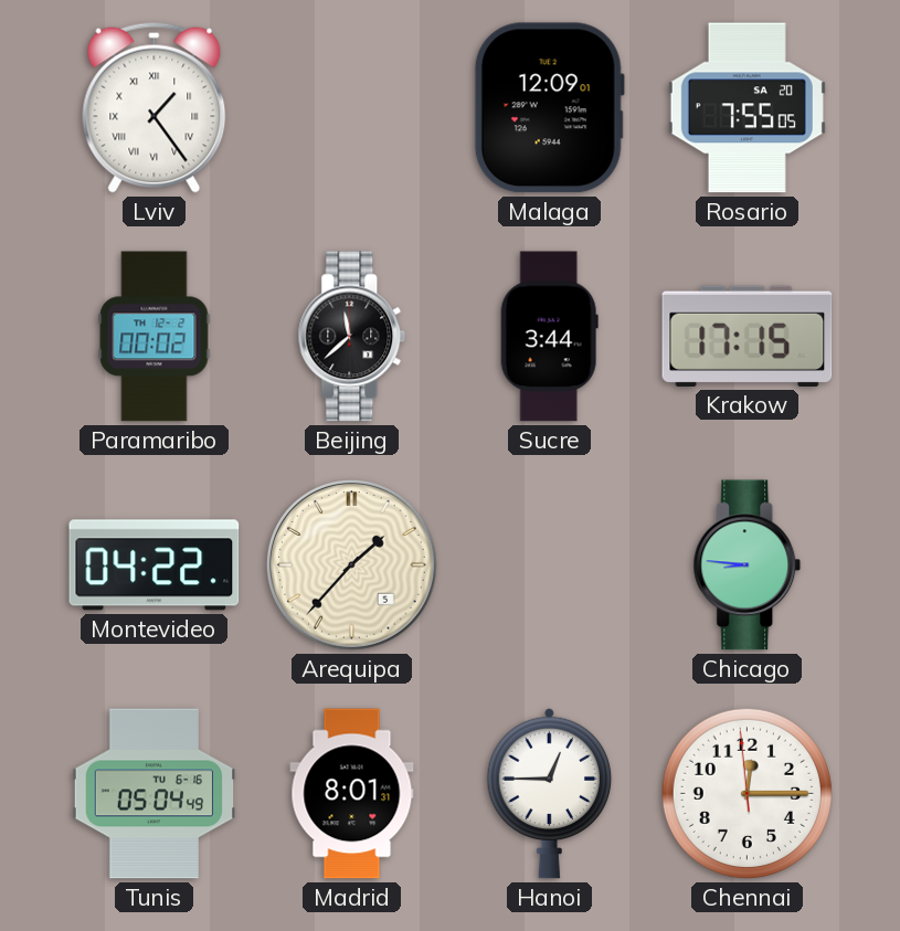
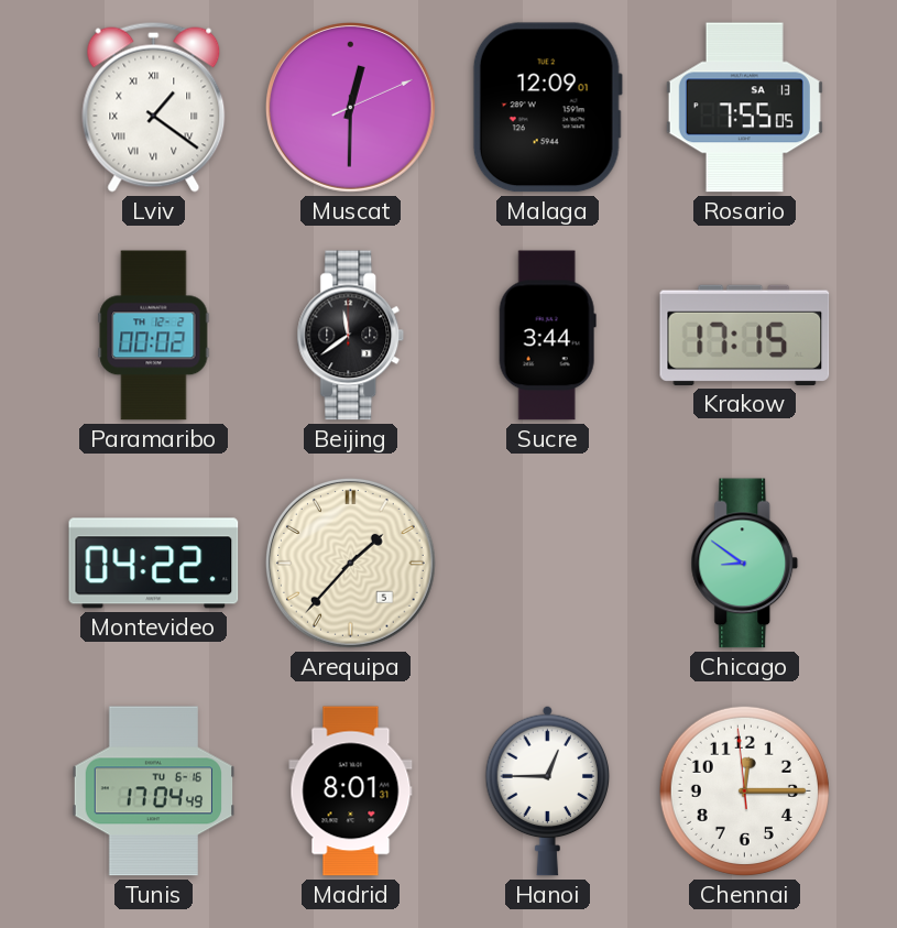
Lviv: 1:24 -> 1:21
Muscat: none -> 12:30
Rosario date: SA 20 -> SA 13
Beijing: 11:38 -> 11:39
Chicago: 8:46 -> 8:51
Tunis: 05:04 -> 17:04
